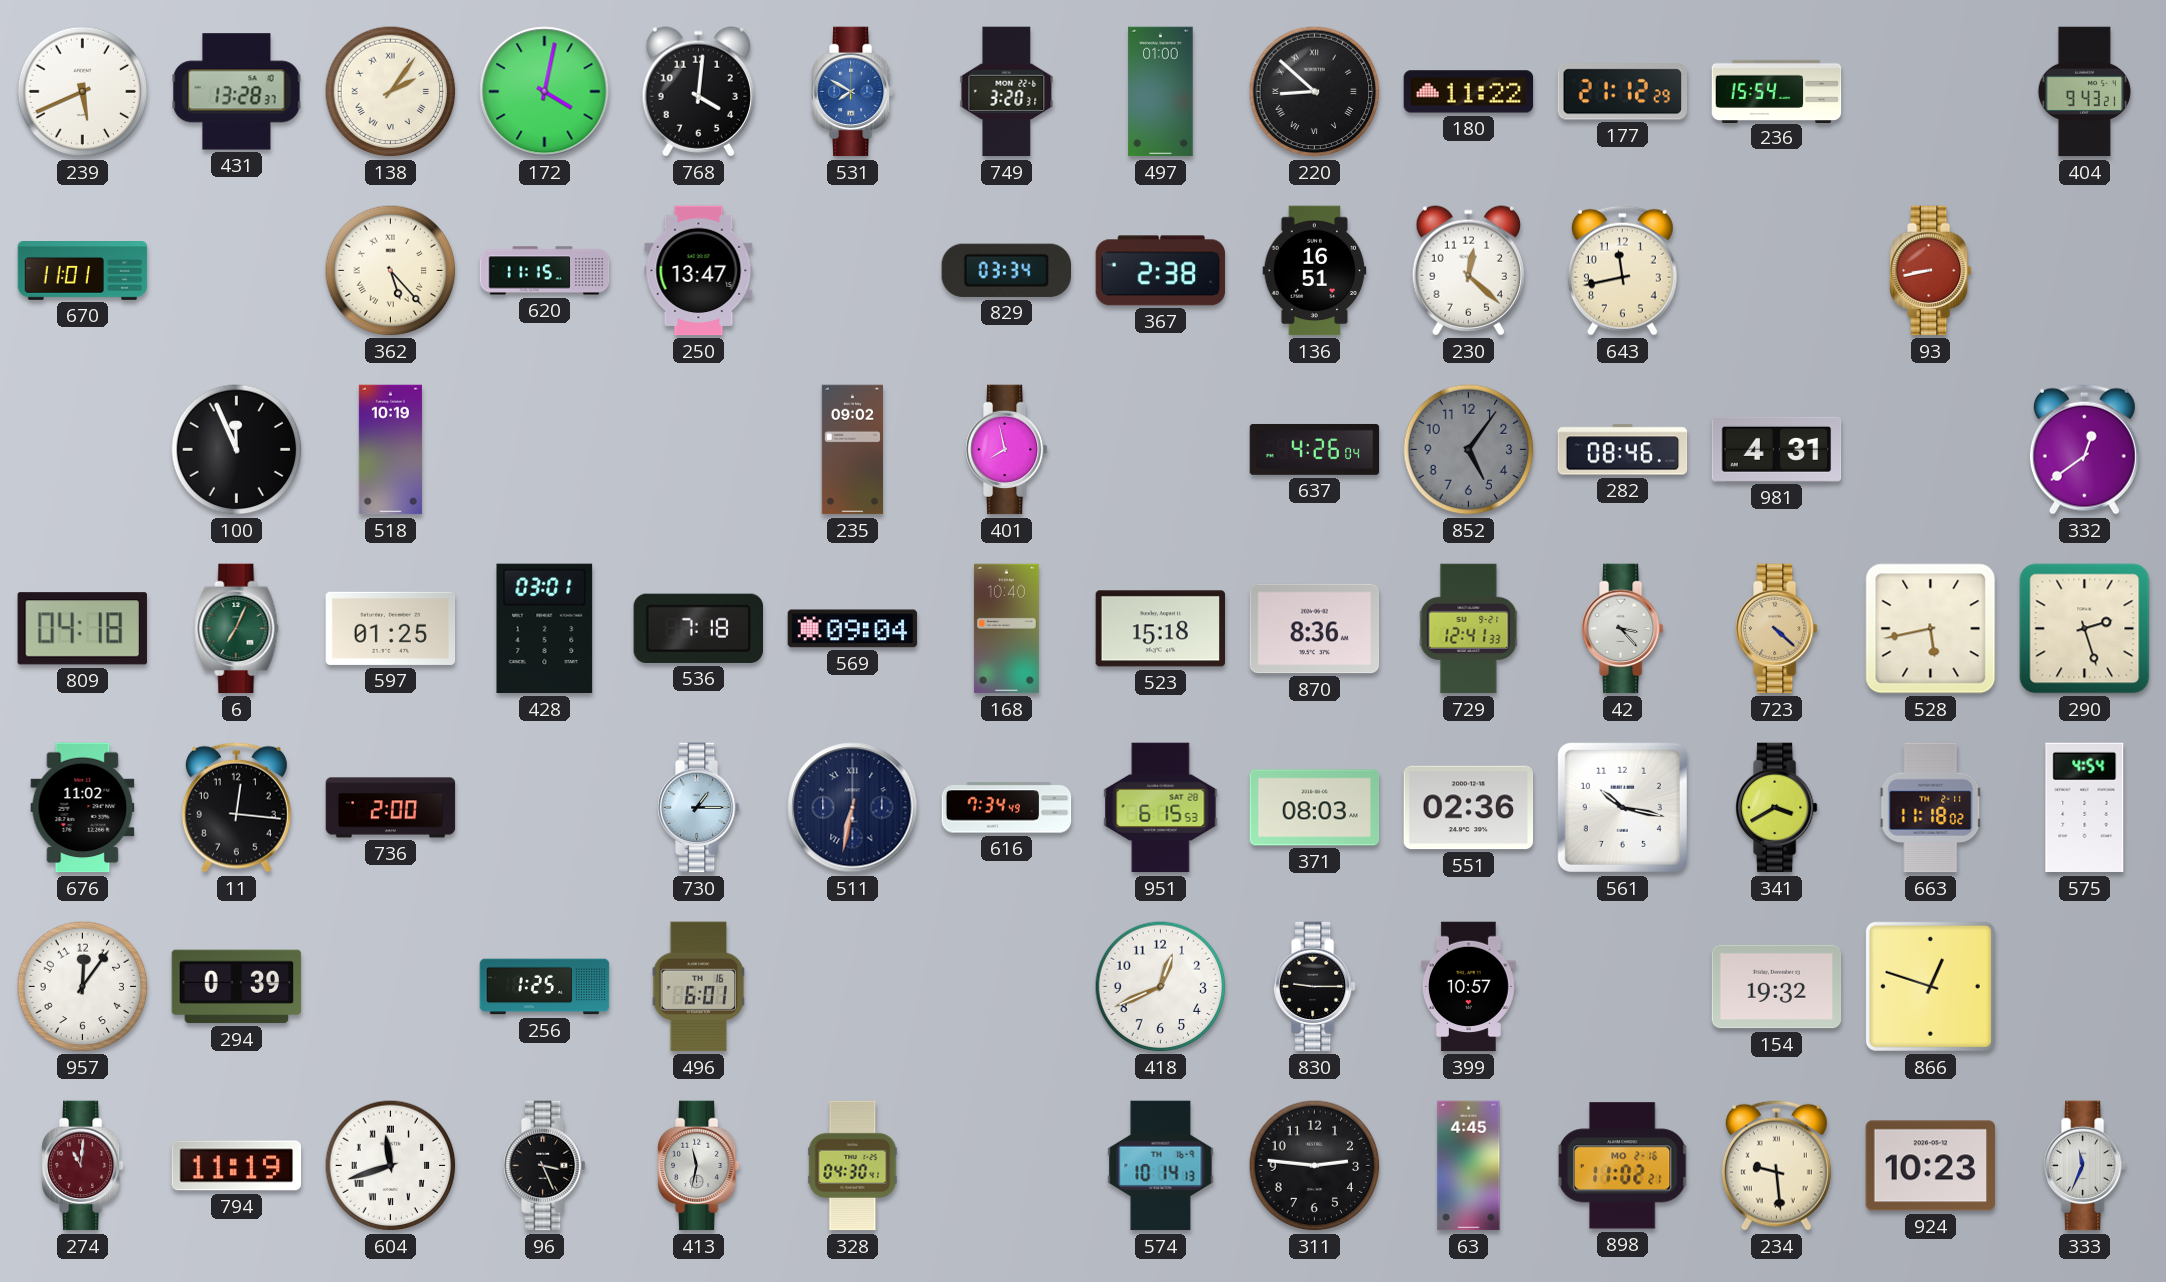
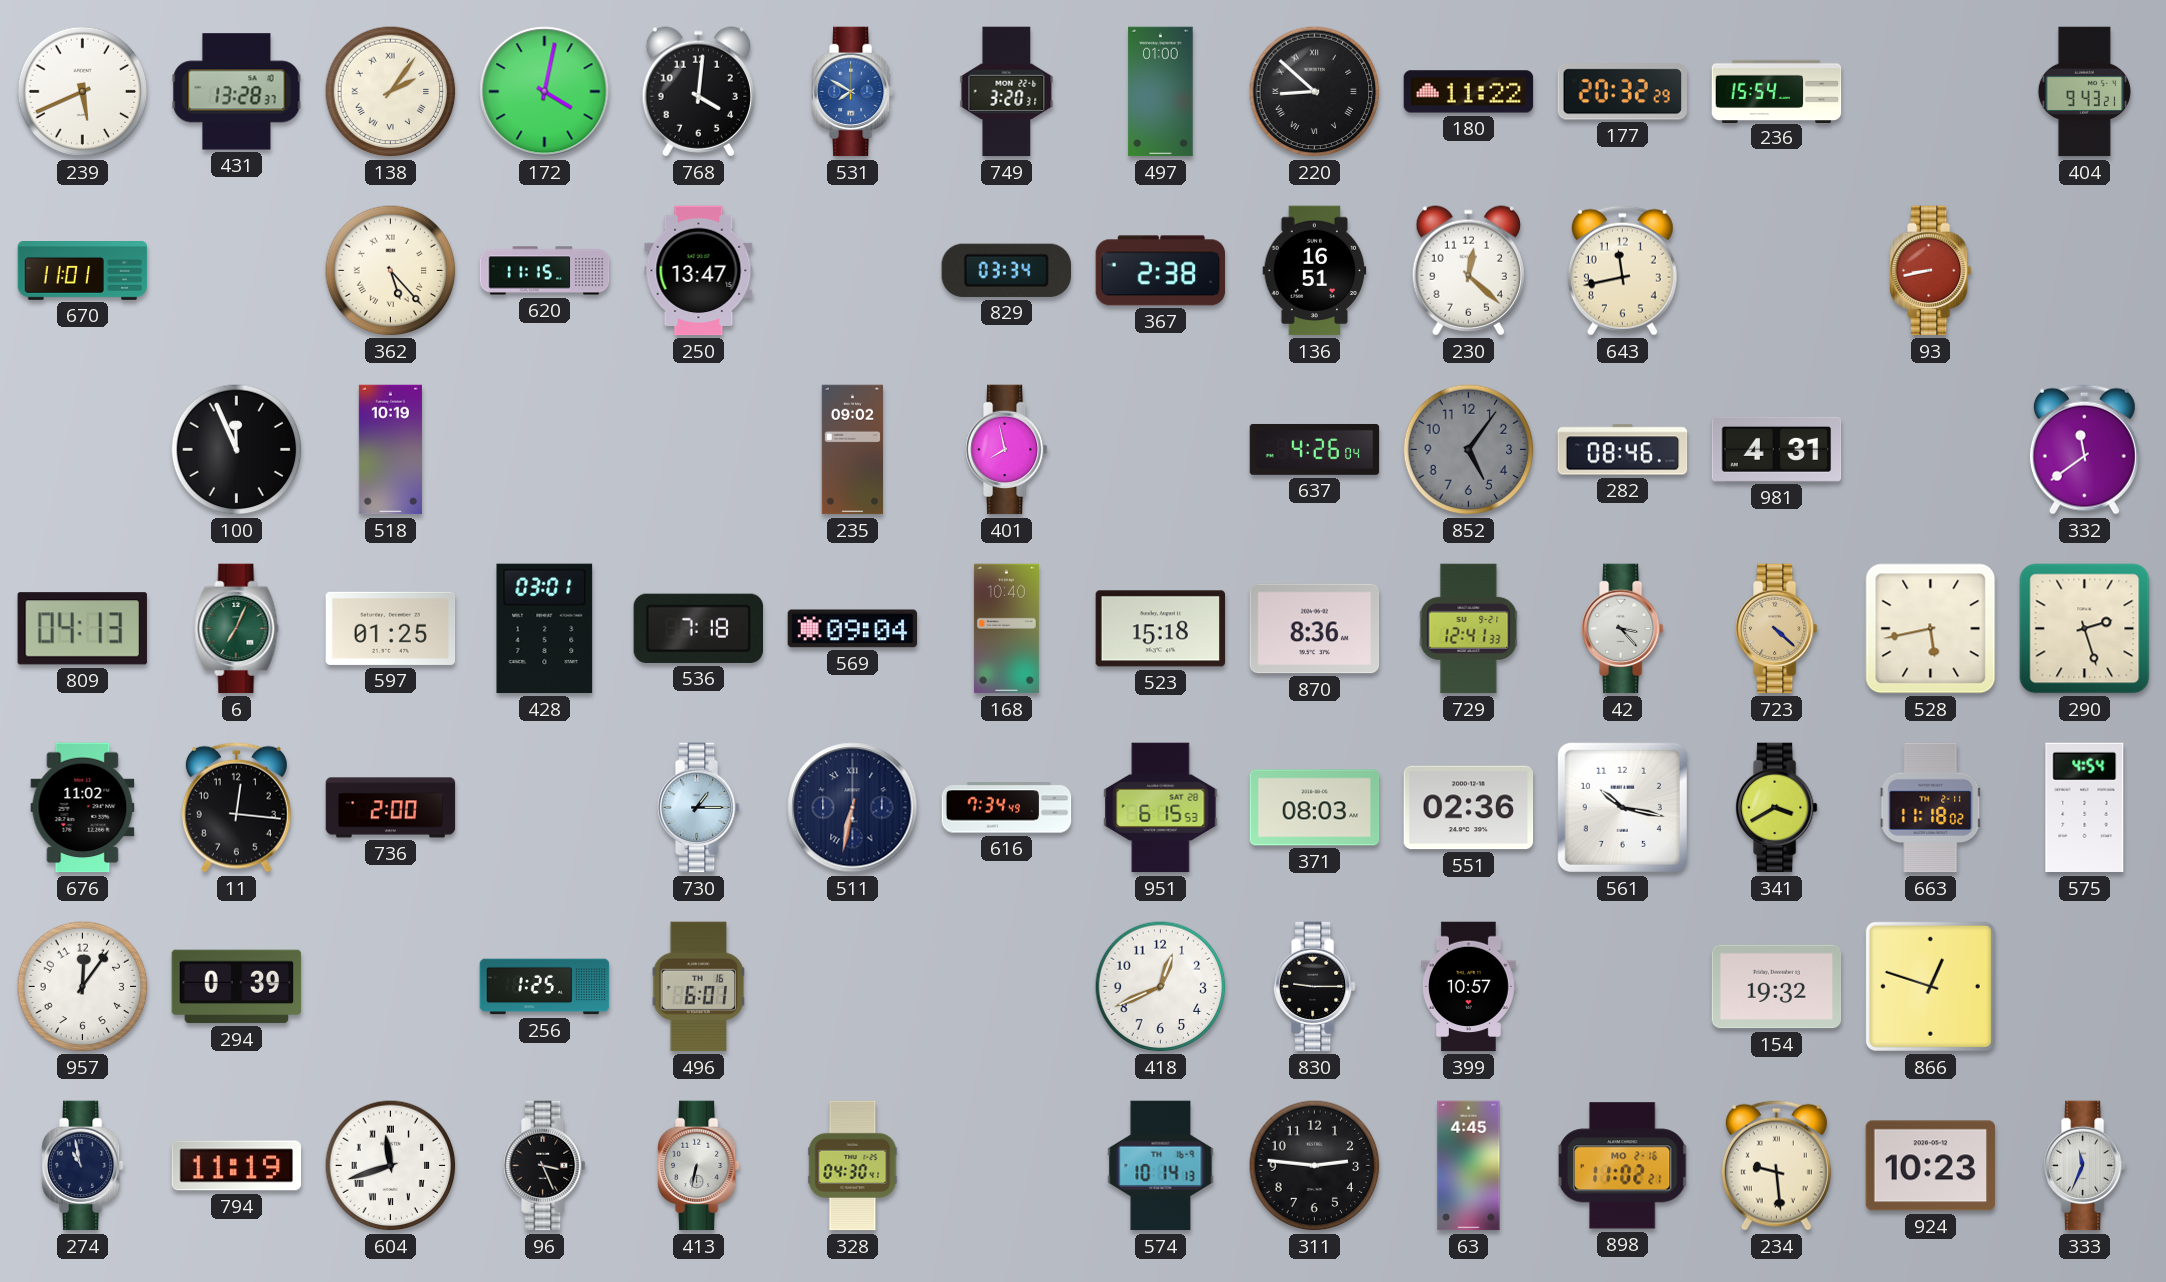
177: 21:12 -> 20:32
332: 12:39 -> 11:39
809: 04:18 -> 04:13
274: 11:01 -> 10:58
274 dial: burgundy -> navy
413: 11:32 -> 6:32
